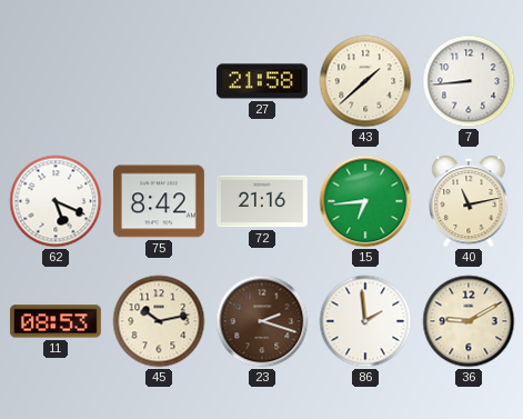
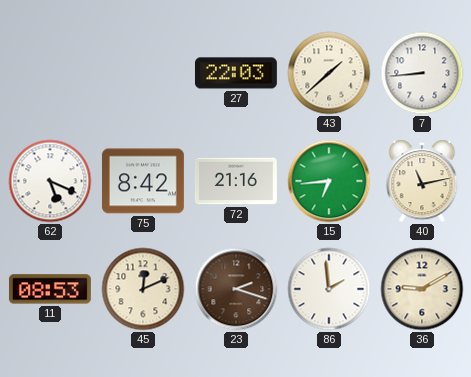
27: 21:58 -> 22:03
45: 10:13 -> 12:11
